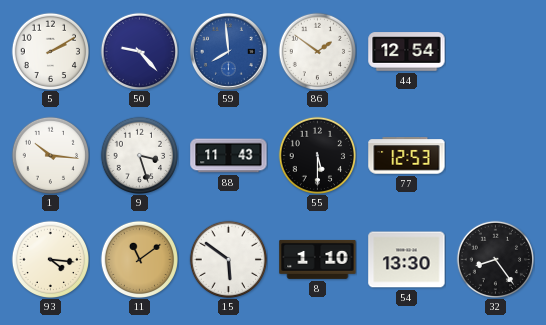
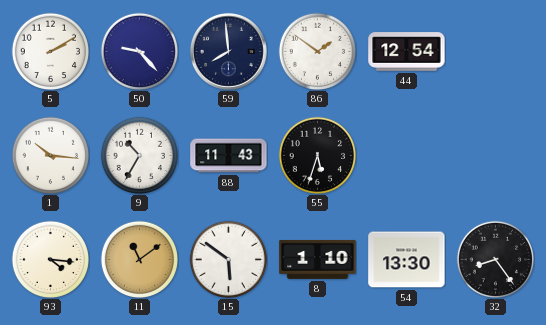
59 dial: blue -> navy
9: 3:27 -> 10:35
55: 5:30 -> 5:33
77: 12:53 -> none
